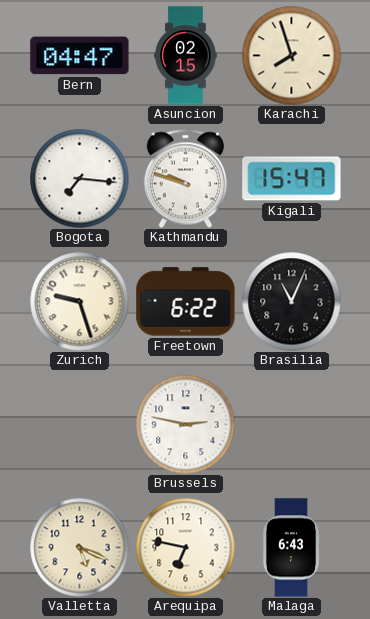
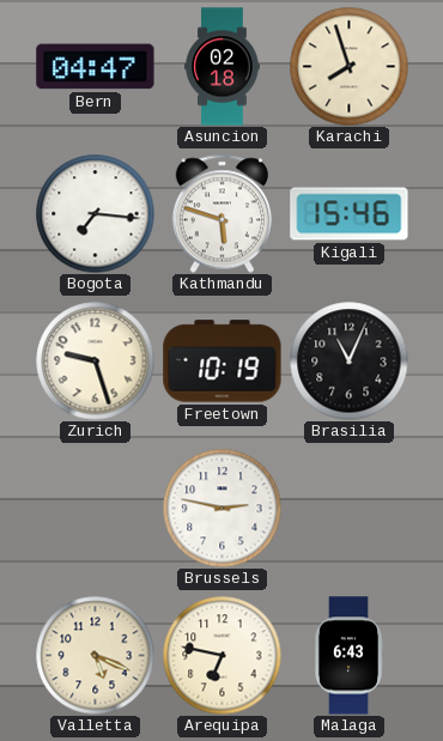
Asuncion: 02:15 -> 02:18
Kathmandu: 9:48 -> 5:48
Kigali: 15:47 -> 15:46
Freetown: 6:22 -> 10:19
